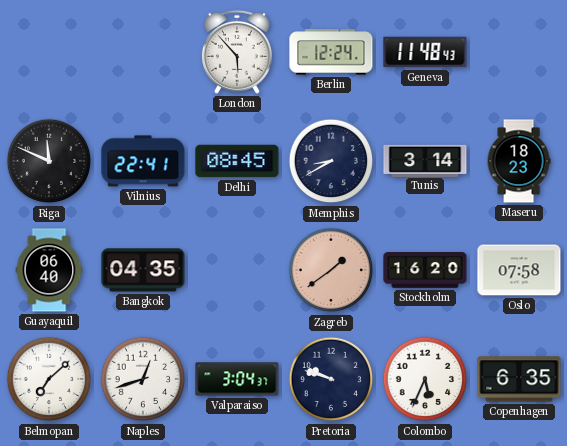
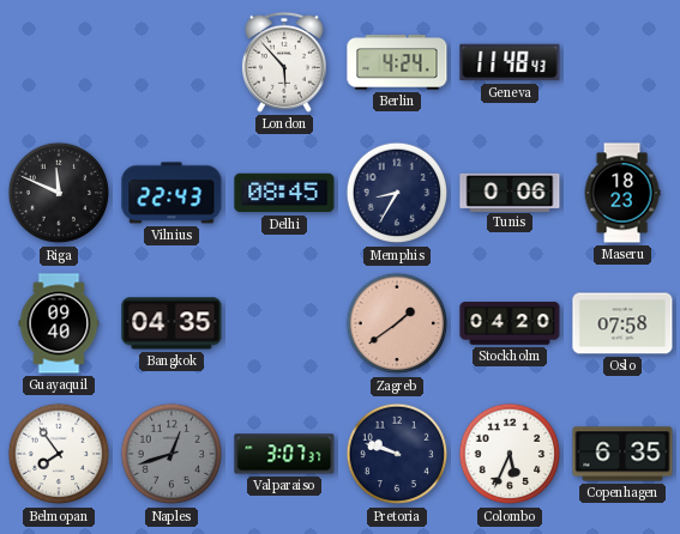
Berlin: 12:24 -> 4:24
Vilnius: 22:41 -> 22:43
Memphis: 8:40 -> 8:35
Tunis: 3:14 -> 0:06
Guayaquil: 06:40 -> 09:40
Stockholm: 16:20 -> 04:20
Belmopan: 7:08 -> 7:54
Naples dial: white -> grey
Valparaiso: 3:04 -> 3:07
